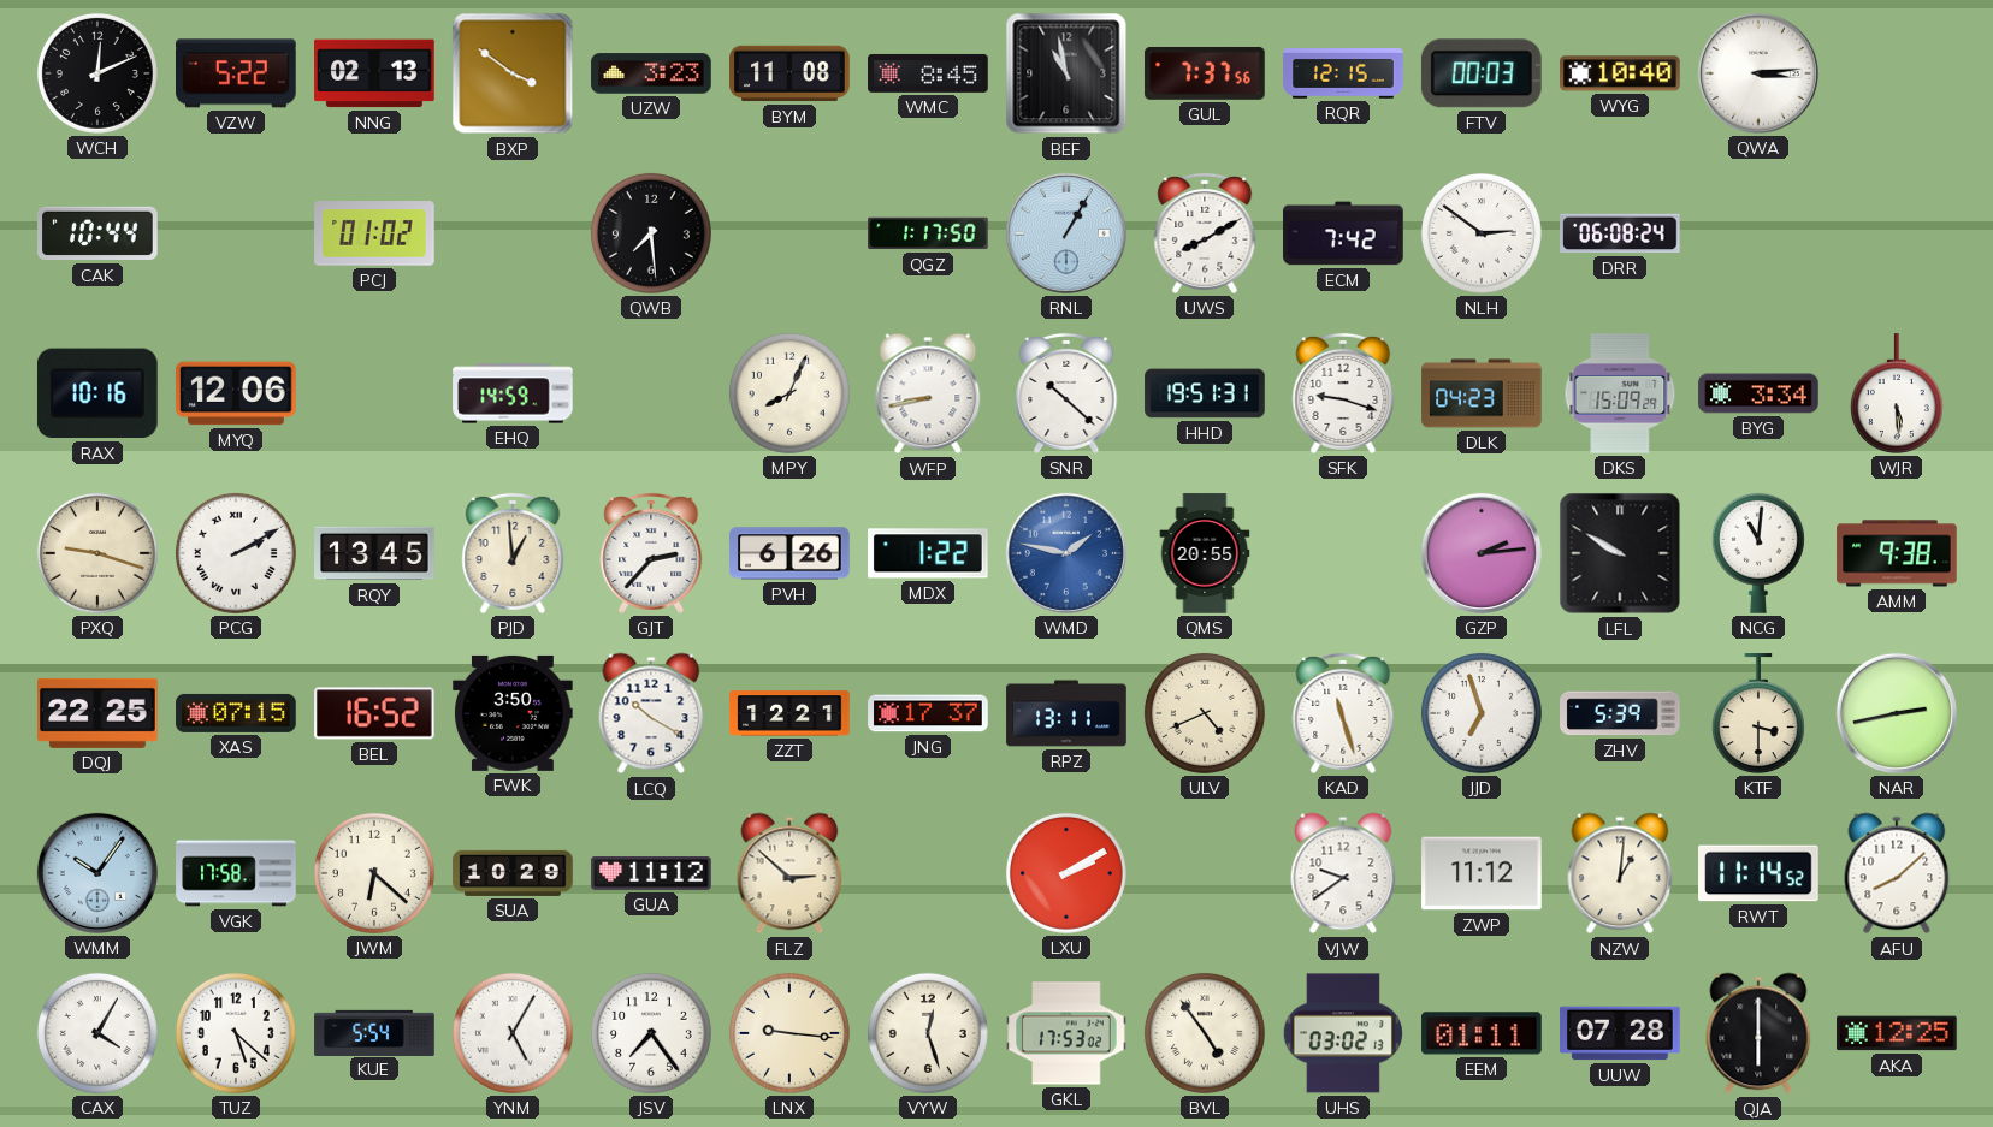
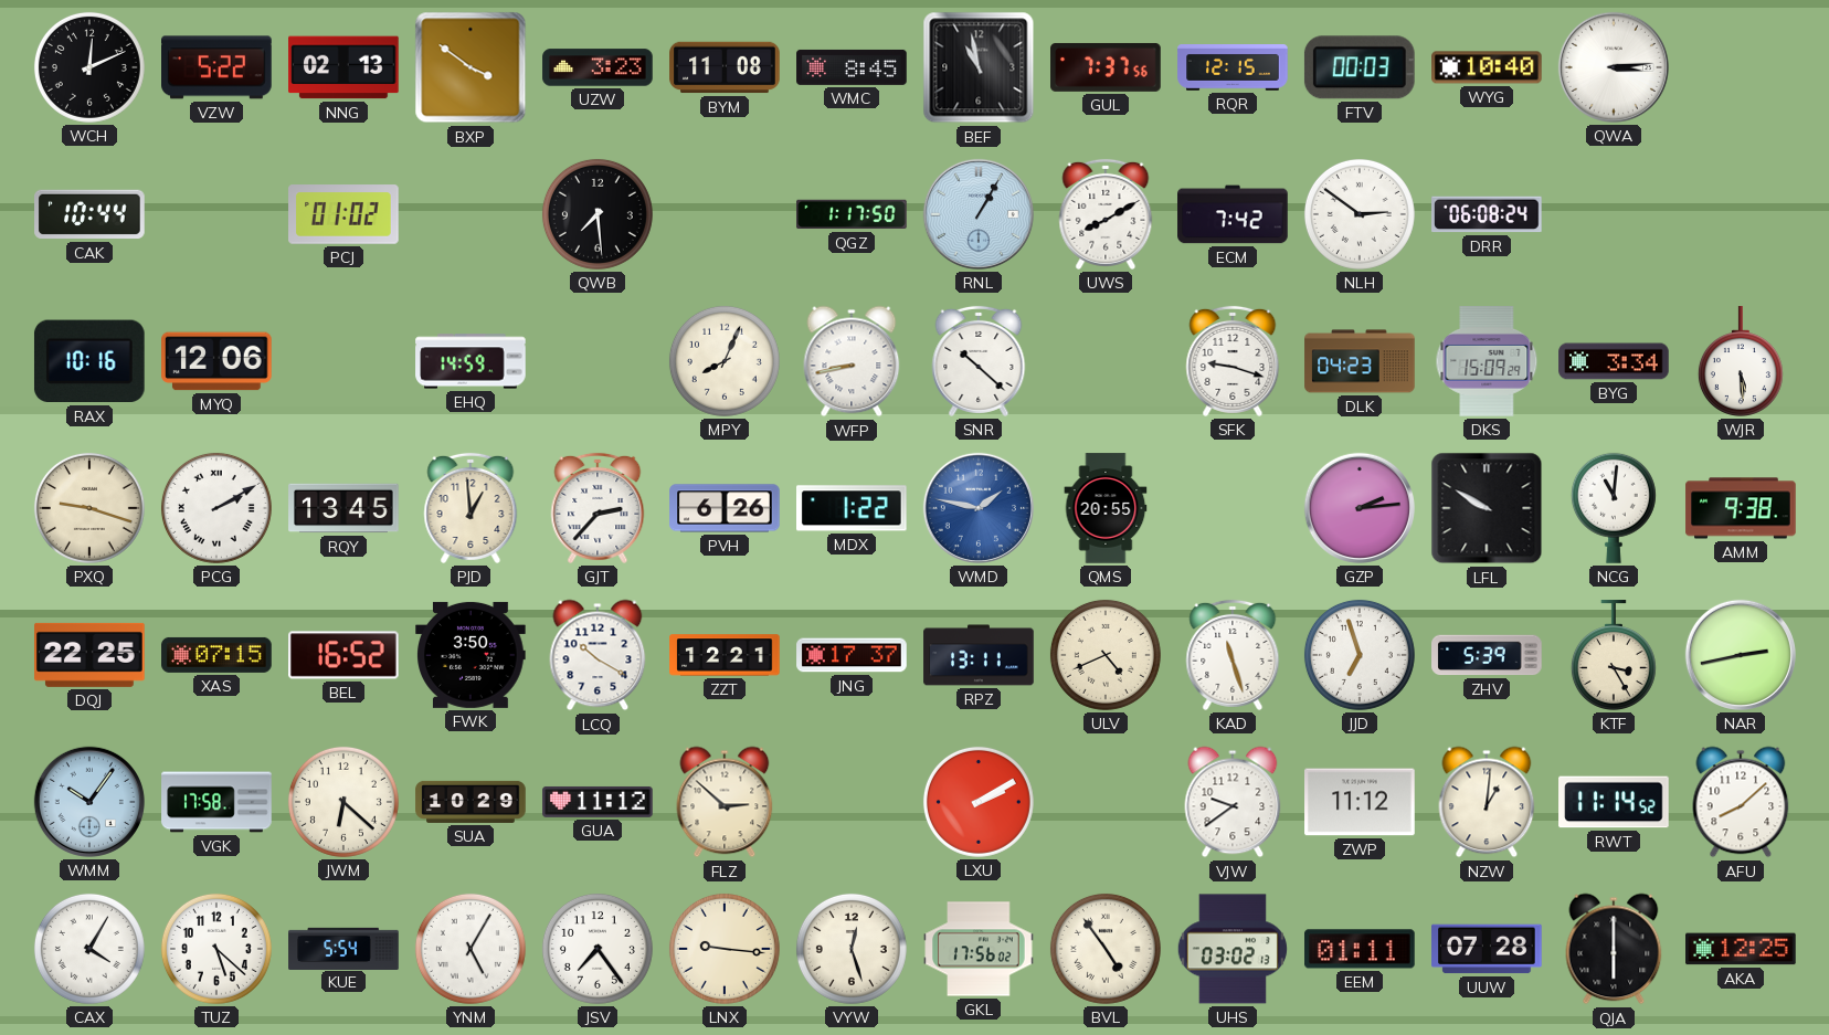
HHD: 19:51 -> none
KTF: 3:30 -> 3:25
GKL: 17:53 -> 17:56
